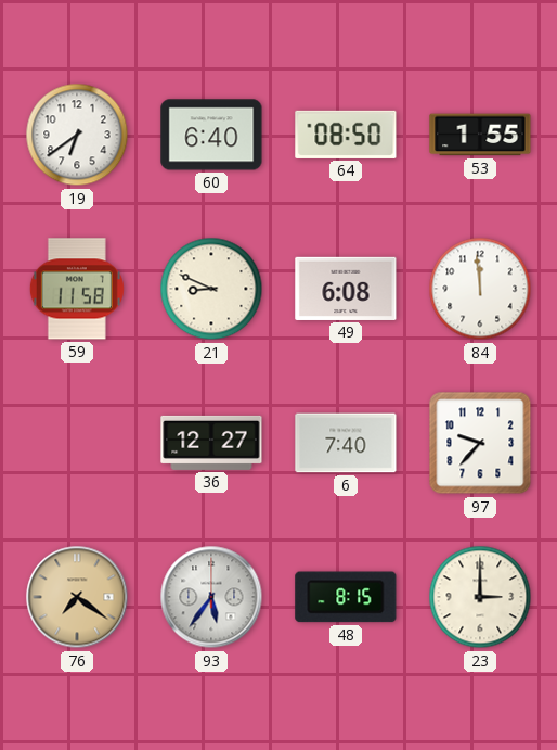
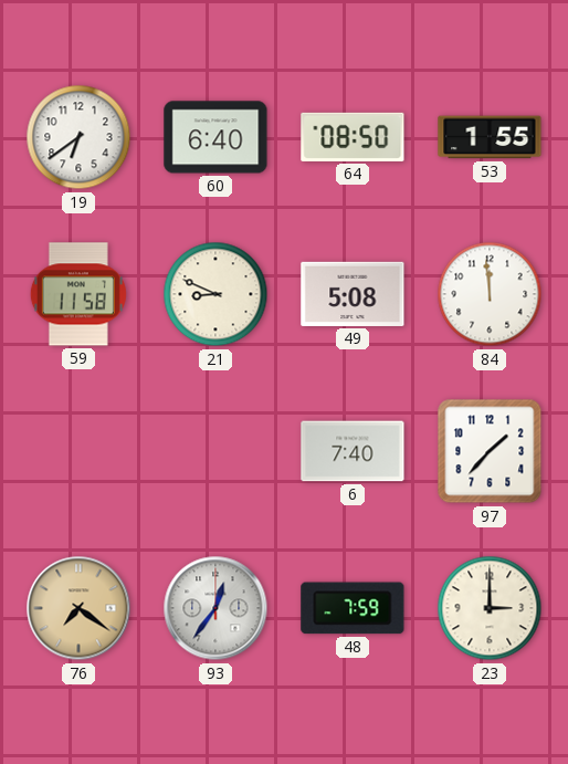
49: 6:08 -> 5:08
36: 12:27 -> none
97: 9:37 -> 1:37
93: 5:36 -> 12:36
48: 8:15 -> 7:59
